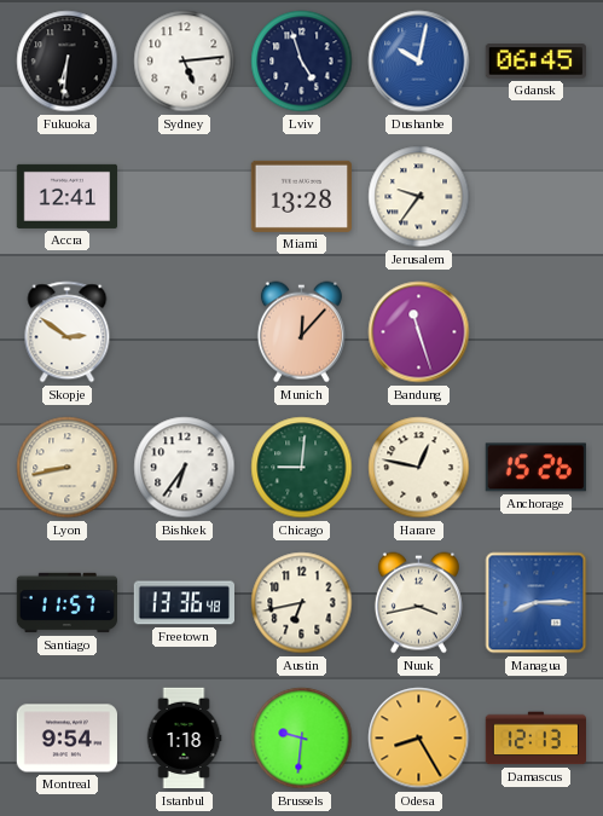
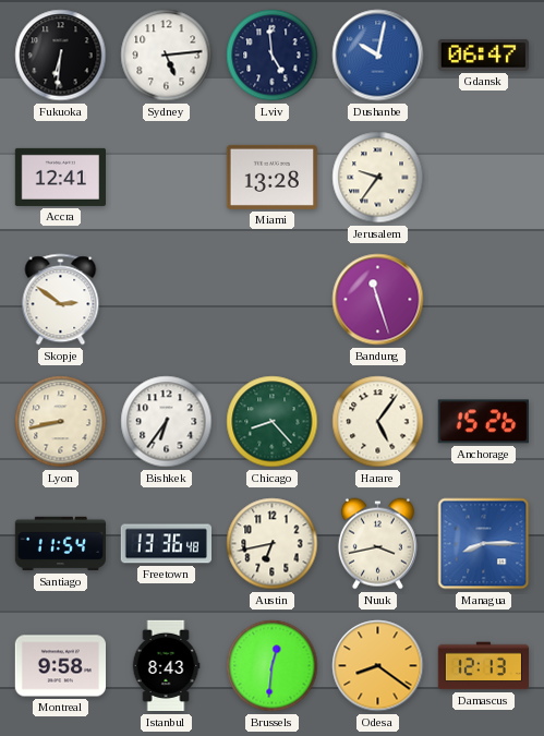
Lviv: 4:57 -> 4:59
Gdansk: 06:45 -> 06:47
Munich: 12:07 -> none
Chicago: 9:01 -> 8:23
Harare: 12:47 -> 5:06
Santiago: 11:57 -> 11:54
Montreal: 9:54 -> 9:58
Istanbul: 1:18 -> 8:43
Brussels: 9:31 -> 12:31
Odesa: 8:25 -> 8:21
